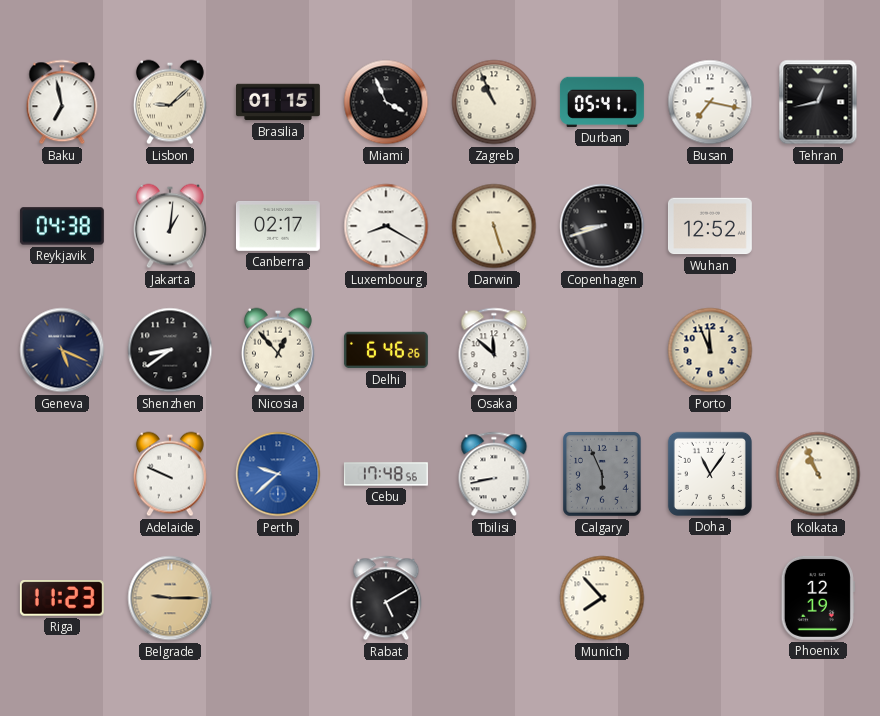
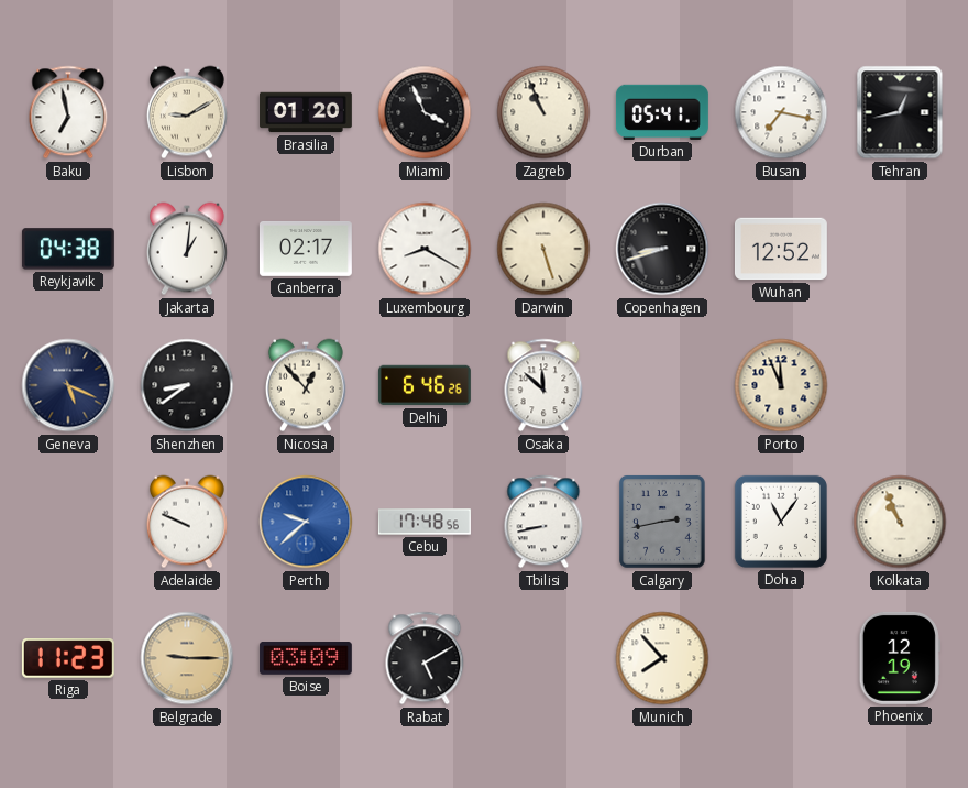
Lisbon: 9:08 -> 9:10
Brasilia: 01:15 -> 01:20
Calgary: 5:56 -> 2:43
Boise: none -> 03:09
